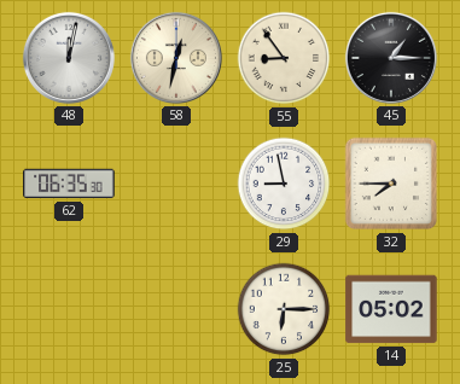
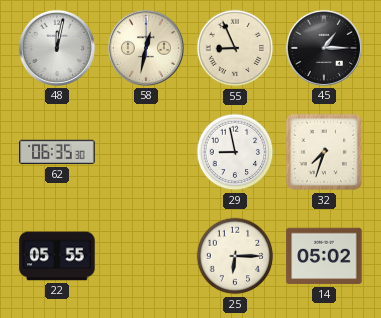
55: 8:54 -> 8:56
32: 7:45 -> 7:33
22: none -> 05:55
